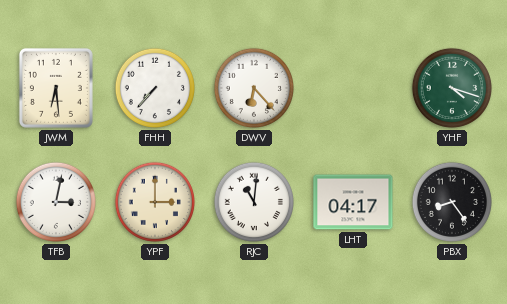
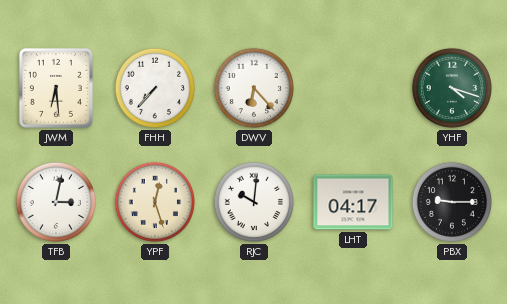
YPF: 3:00 -> 12:27
RJC: 11:01 -> 10:01
PBX: 8:24 -> 9:15
